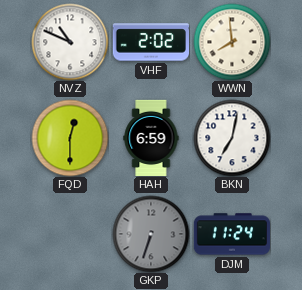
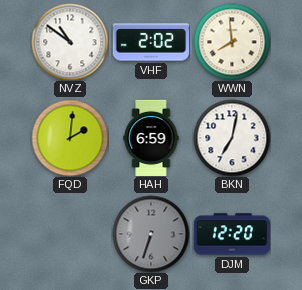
NVZ: 10:49 -> 10:51
FQD: 12:30 -> 2:01
DJM: 11:24 -> 12:20
